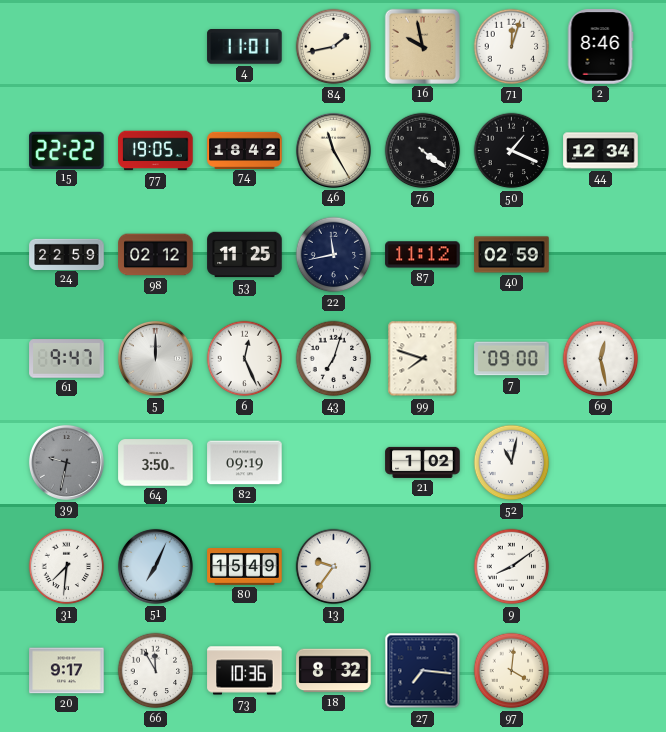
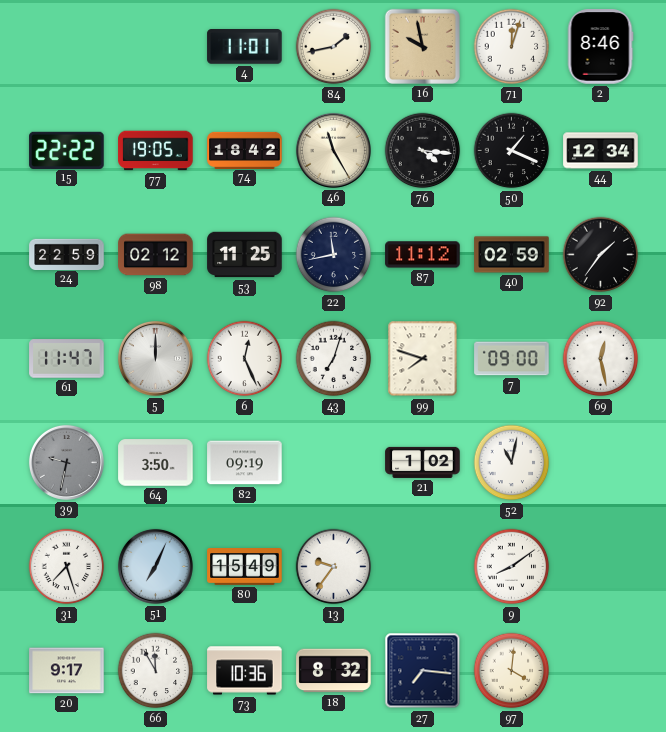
76: 4:21 -> 4:16
92: none -> 1:36
61: 9:47 -> 11:47
31: 7:31 -> 7:27
